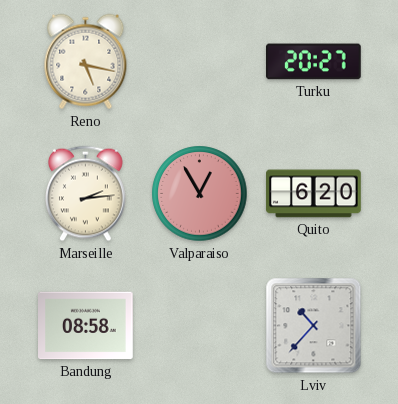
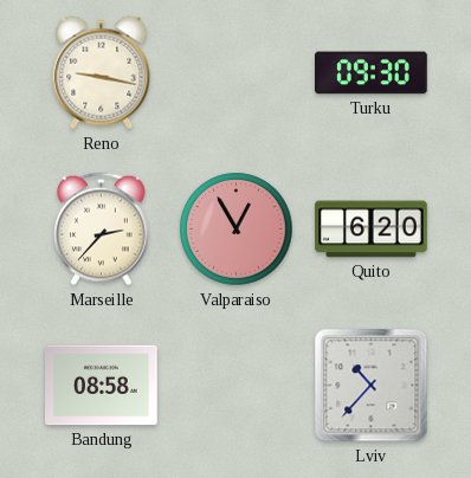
Reno: 5:17 -> 9:17
Turku: 20:27 -> 09:30
Marseille: 2:14 -> 2:37
